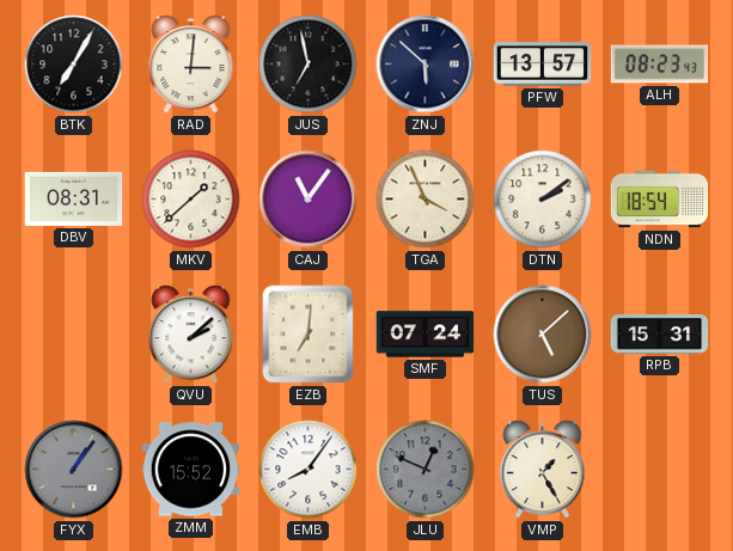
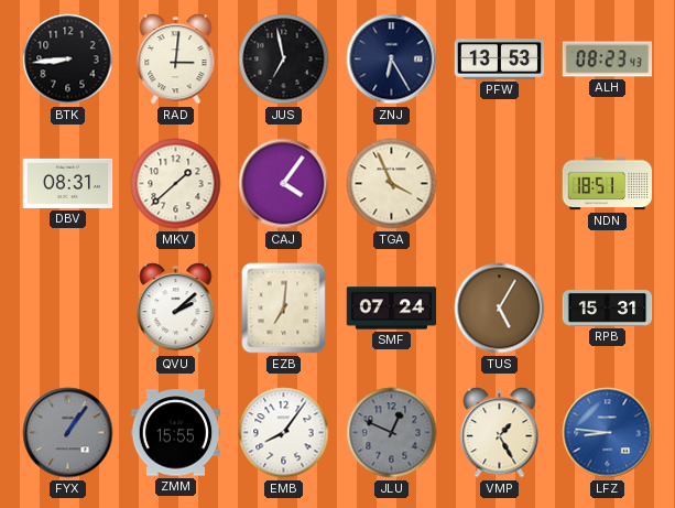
BTK: 7:05 -> 8:44
ZNJ: 5:52 -> 6:25
PFW: 13:57 -> 13:53
CAJ: 11:06 -> 4:06
DTN: 2:09 -> none
NDN: 18:54 -> 18:51
TUS: 5:08 -> 5:05
ZMM: 15:52 -> 15:55
LFZ: none -> 8:46
